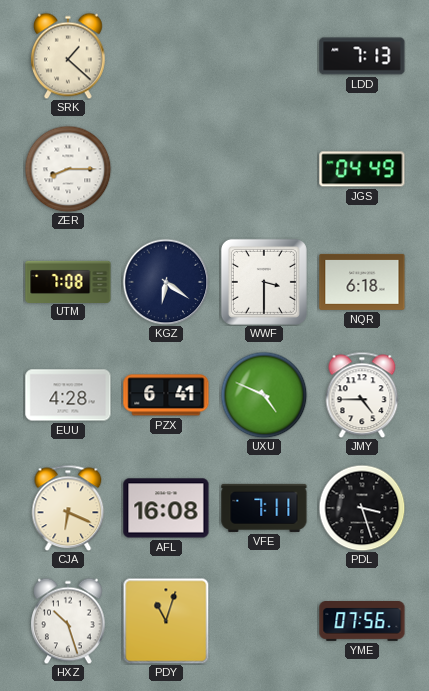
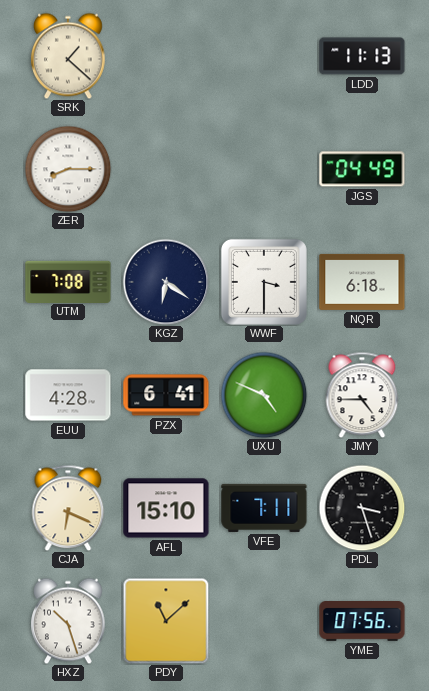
LDD: 7:13 -> 11:13
AFL: 16:08 -> 15:10
PDY: 11:03 -> 11:08
